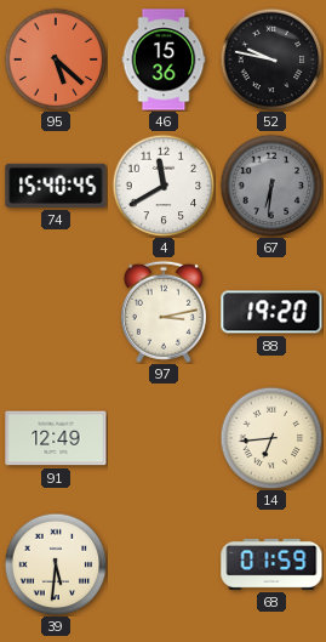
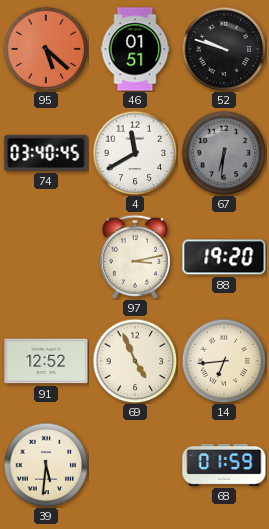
46: 15:36 -> 01:51
52: 9:47 -> 9:48
74: 15:40 -> 03:40
91: 12:49 -> 12:52
69: none -> 4:56
